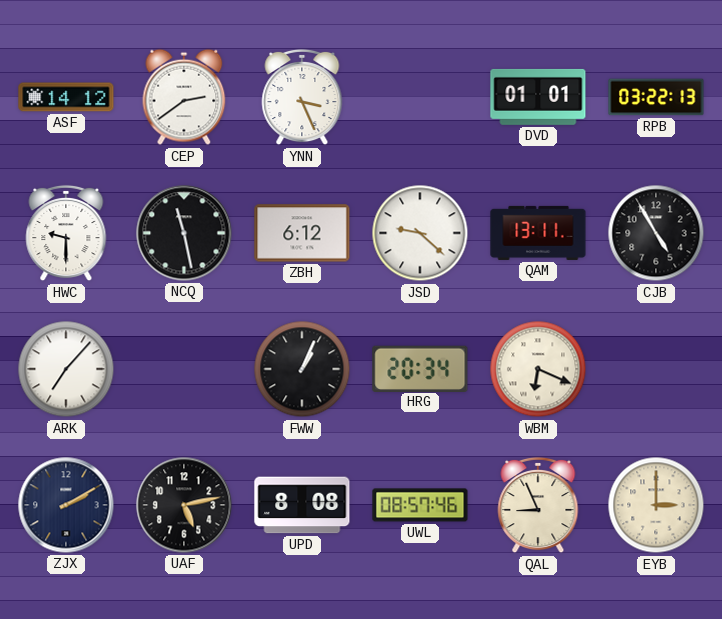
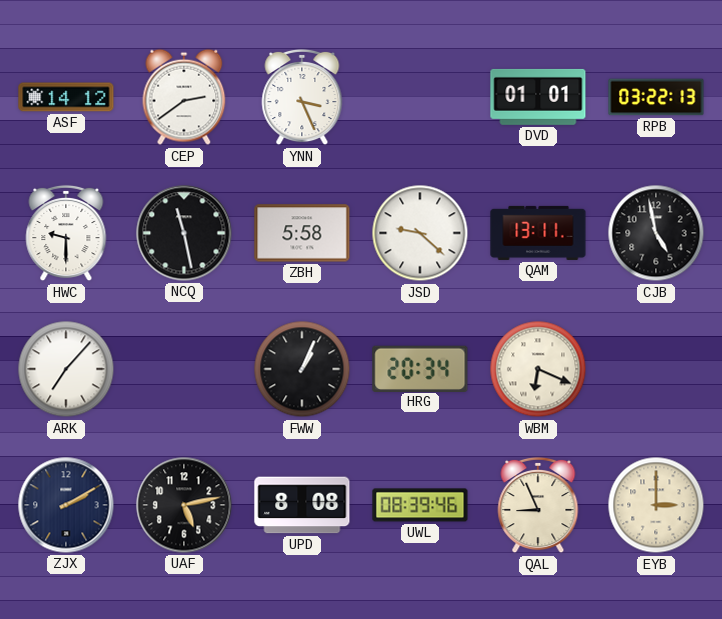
ZBH: 6:12 -> 5:58
CJB: 4:55 -> 4:58
UWL: 08:57 -> 08:39
